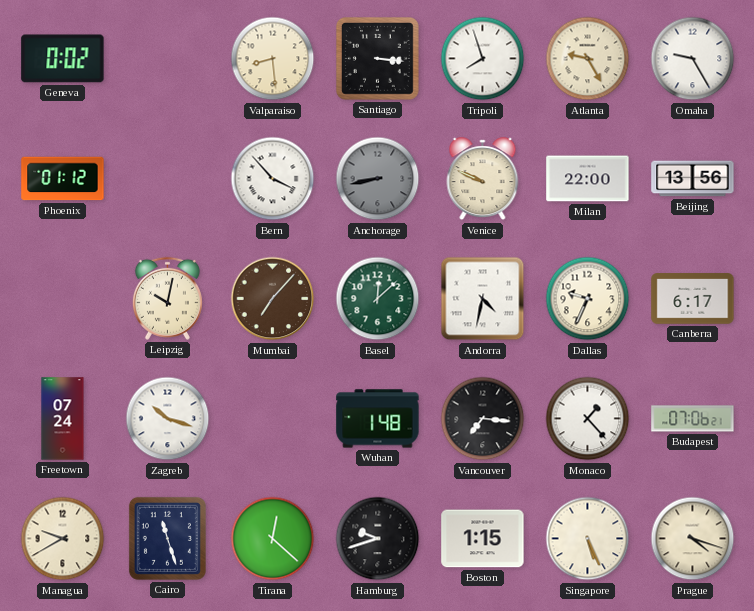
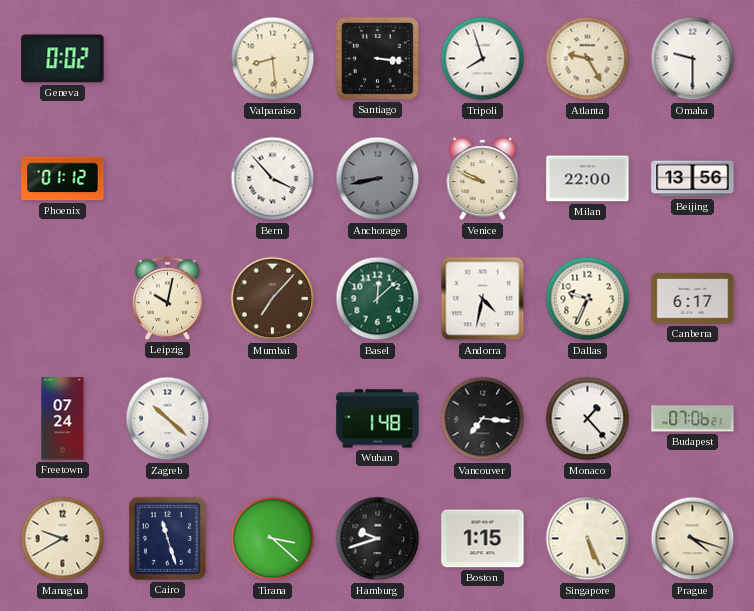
Omaha: 9:25 -> 9:30
Zagreb: 10:18 -> 10:22
Tirana: 12:22 -> 3:22
